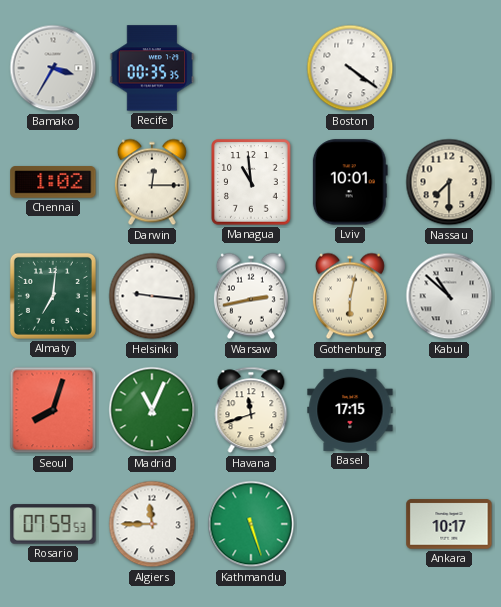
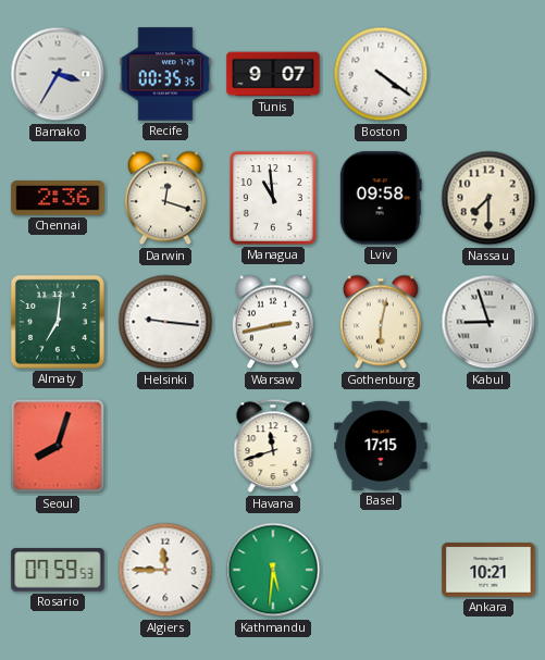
Tunis: none -> 9:07
Chennai: 1:02 -> 2:36
Darwin: 12:15 -> 12:18
Lviv: 10:01 -> 09:58
Kabul: 10:52 -> 8:57
Madrid: 11:04 -> none
Kathmandu: 5:27 -> 5:31
Ankara: 10:17 -> 10:21
